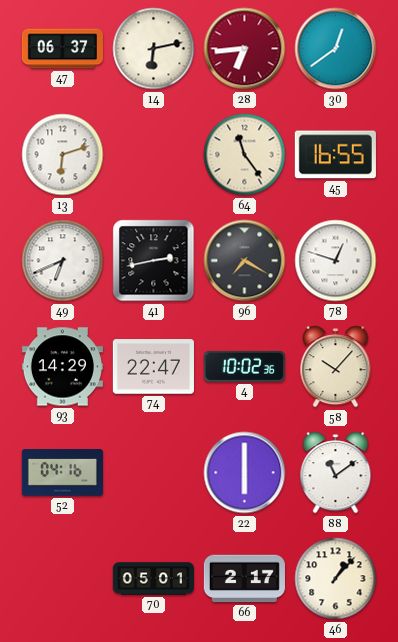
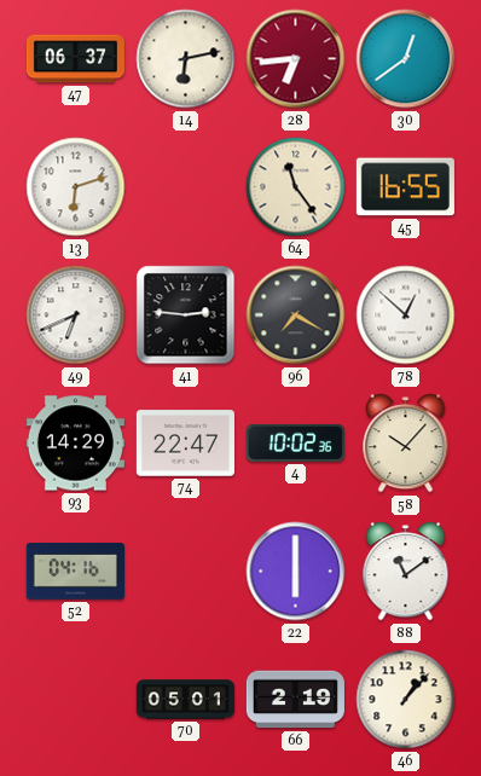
41: 2:43 -> 2:46
78: 12:48 -> 12:52
66: 2:17 -> 2:19
